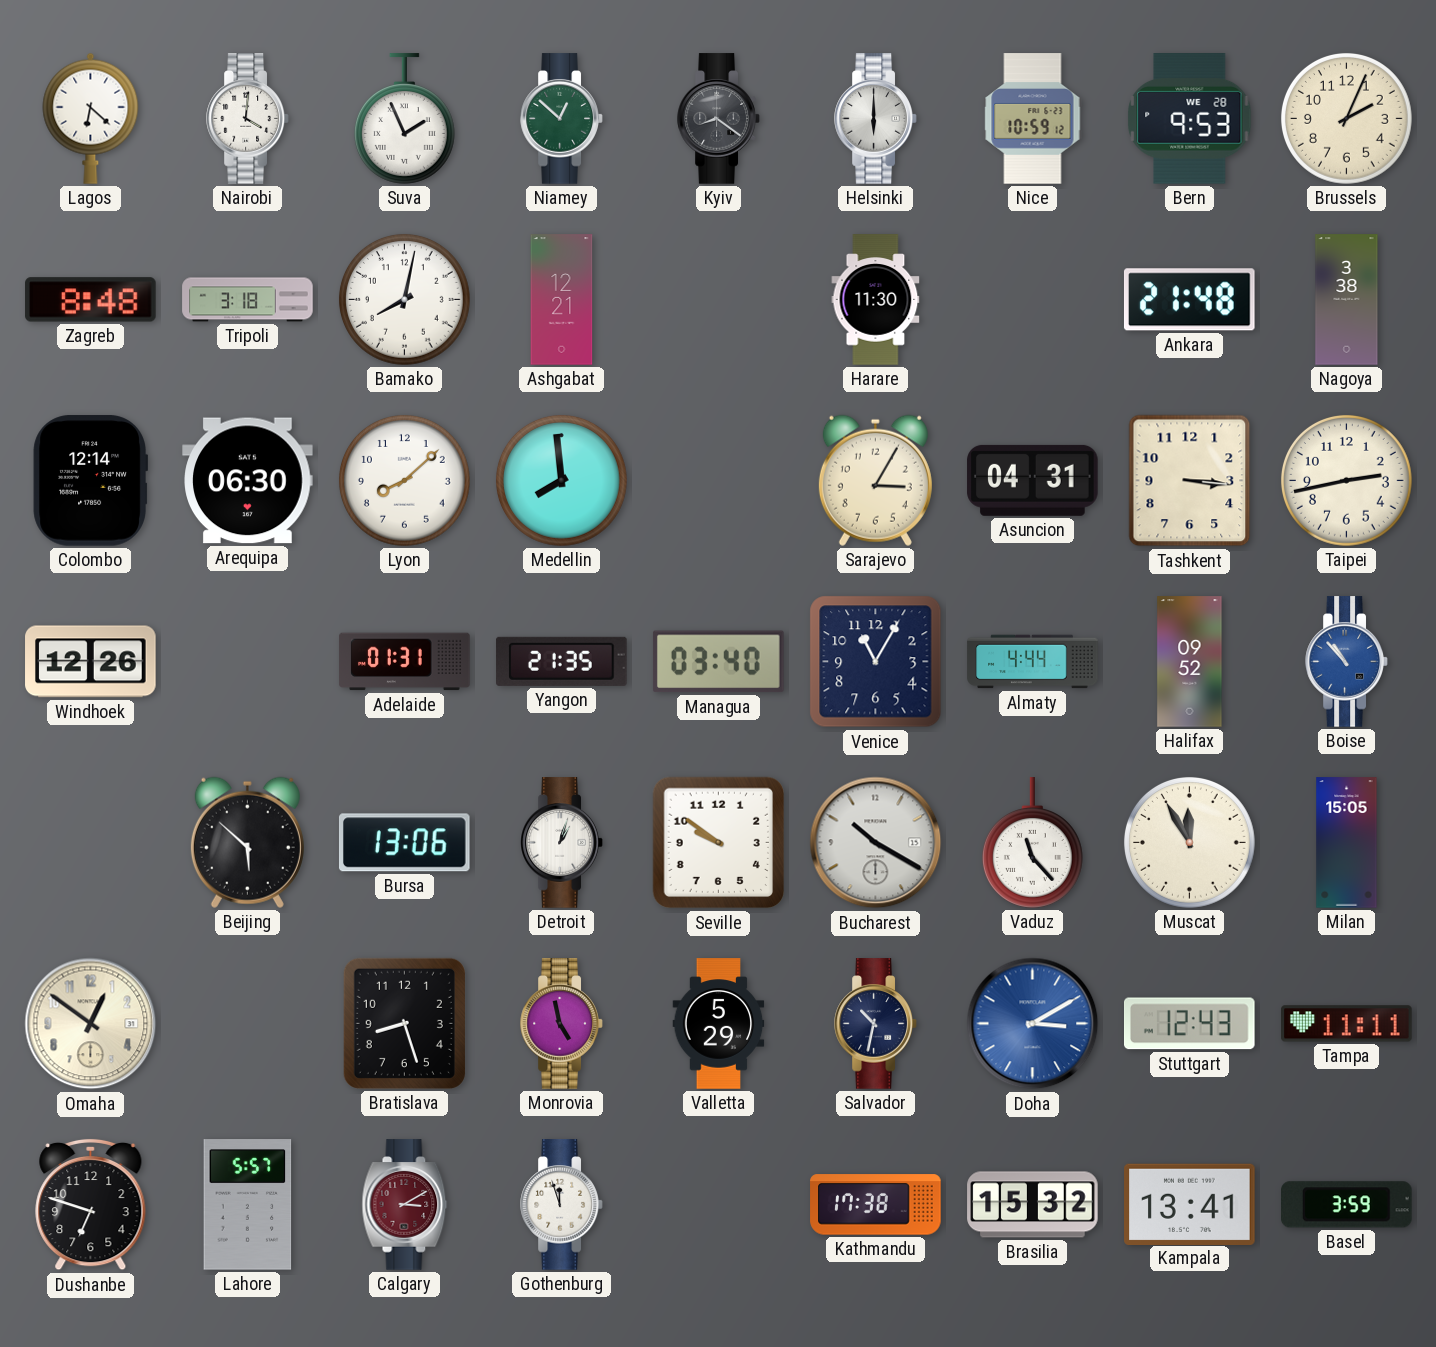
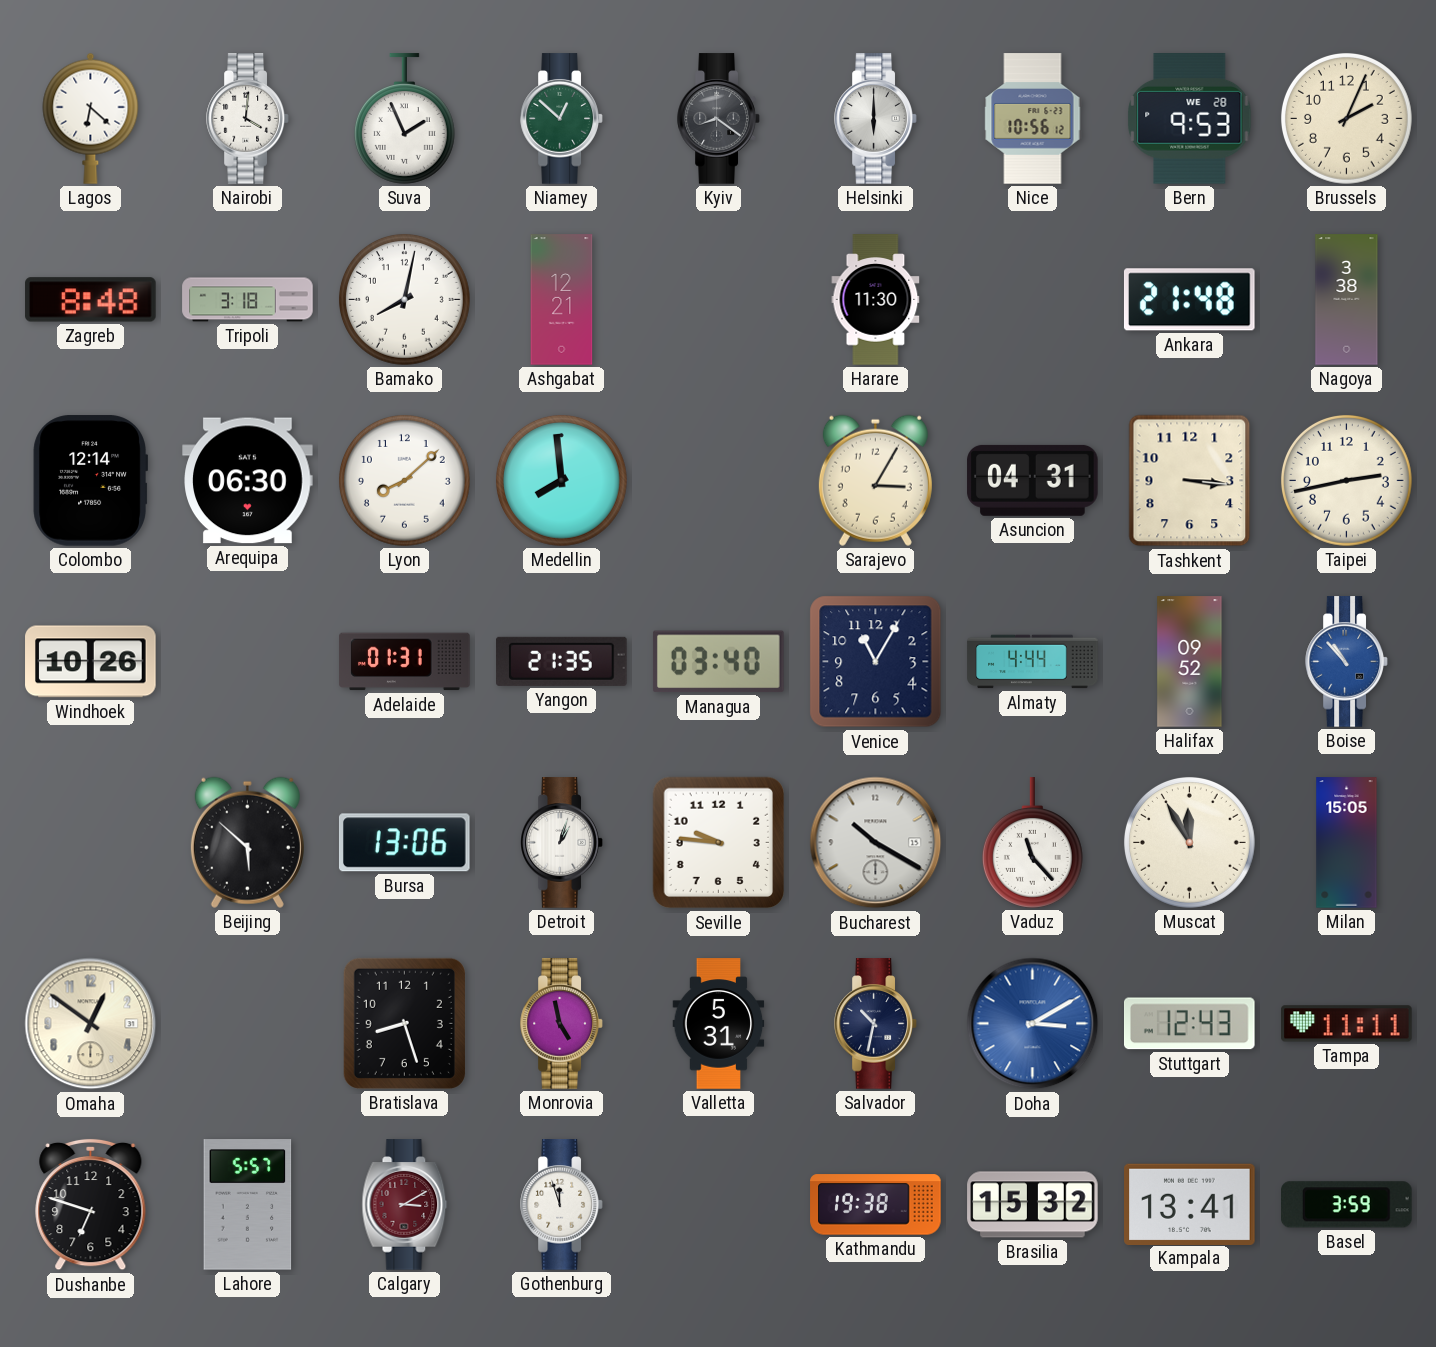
Nice: 10:59 -> 10:56
Windhoek: 12:26 -> 10:26
Seville: 9:51 -> 9:46
Valletta: 5:29 -> 5:31
Kathmandu: 17:38 -> 19:38
